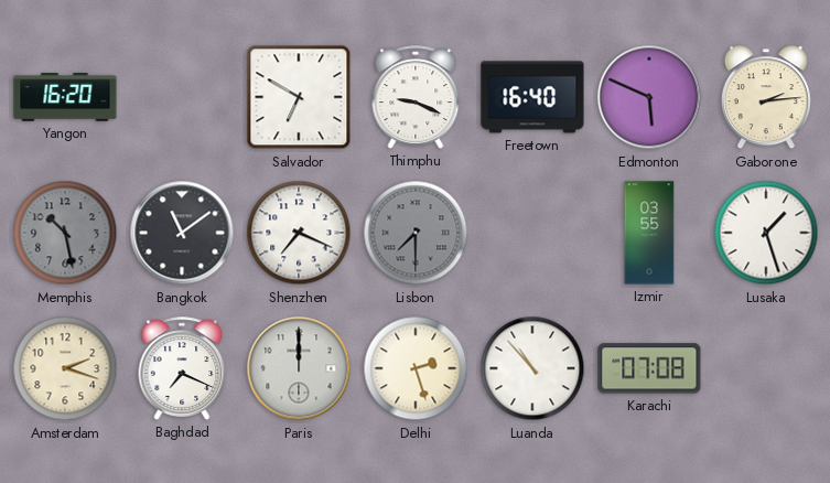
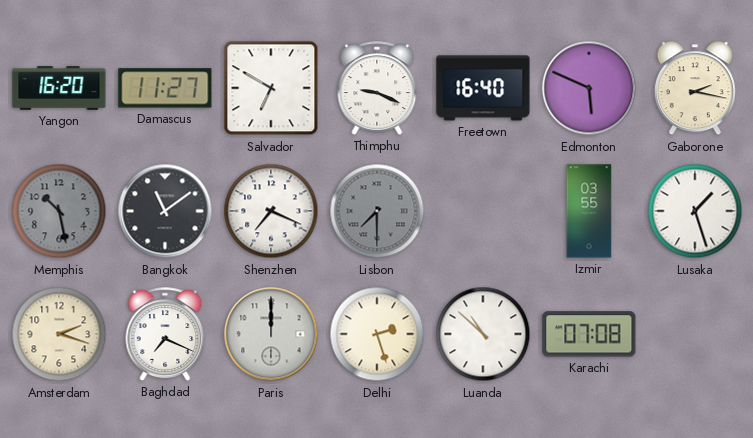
Damascus: none -> 11:27
Gaborone: 2:14 -> 2:17
Luanda: 10:53 -> 10:52
